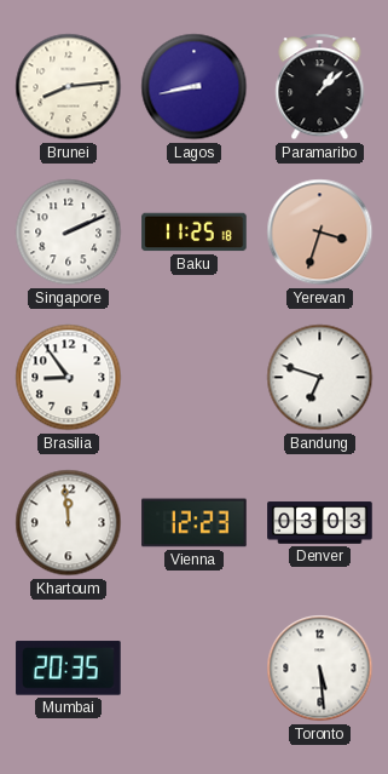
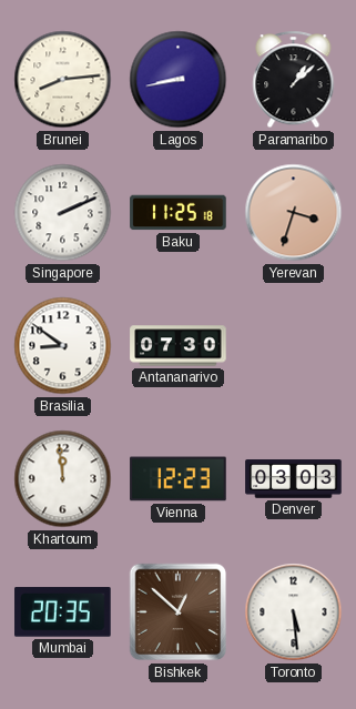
Brasilia: 8:54 -> 8:51
Antananarivo: none -> 07:30
Bandung: 6:48 -> none
Bishkek: none -> 12:52
